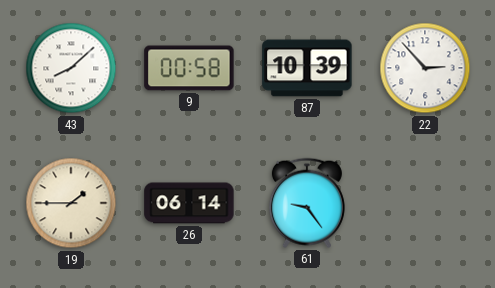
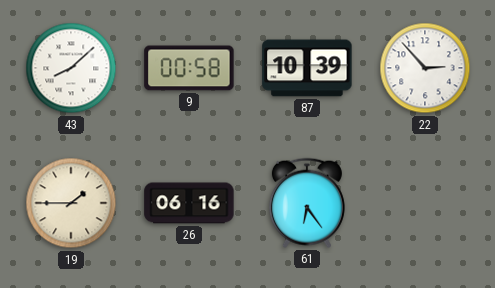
26: 06:14 -> 06:16
61: 9:24 -> 6:24
